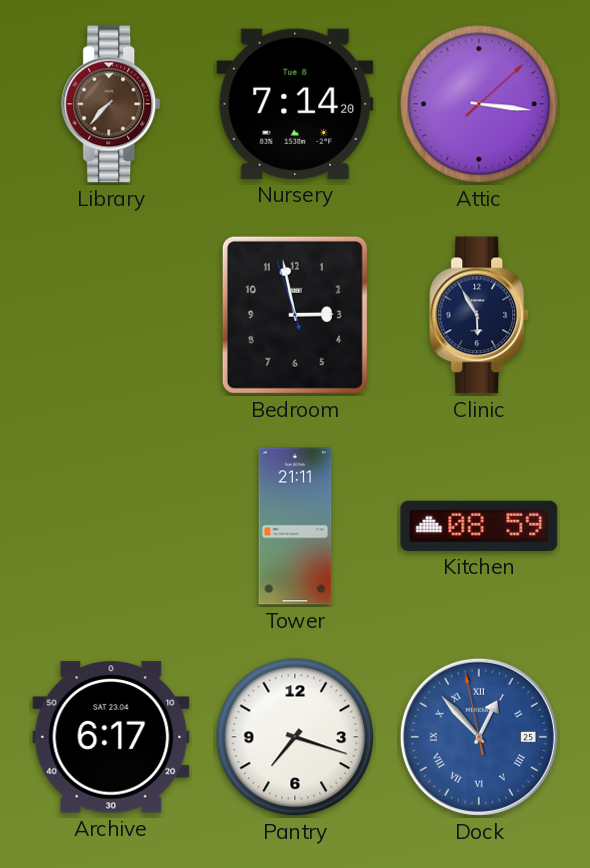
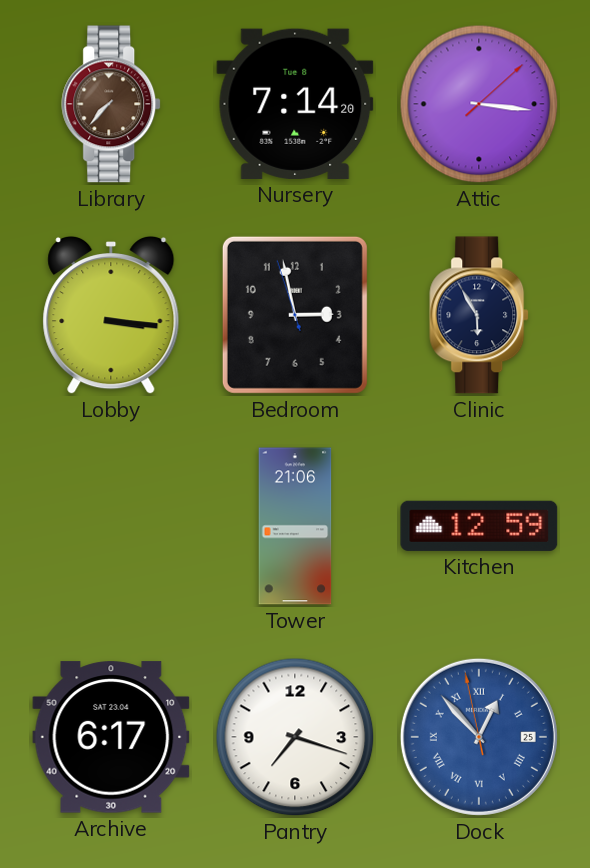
Lobby: none -> 3:16
Tower: 21:11 -> 21:06
Kitchen: 08:59 -> 12:59
